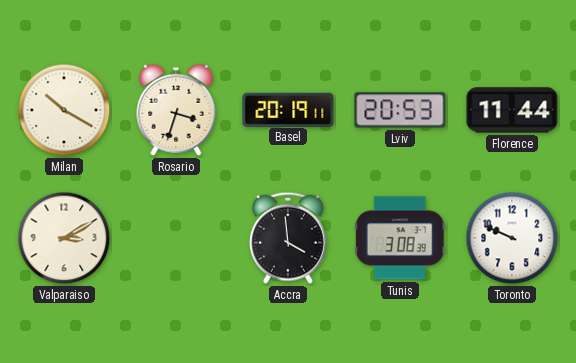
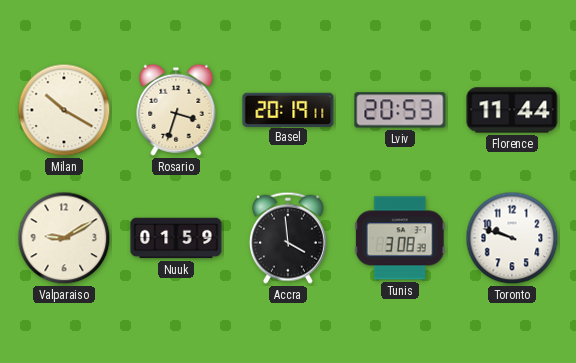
Valparaiso: 3:10 -> 9:10
Nuuk: none -> 01:59
Toronto: 9:49 -> 9:48
